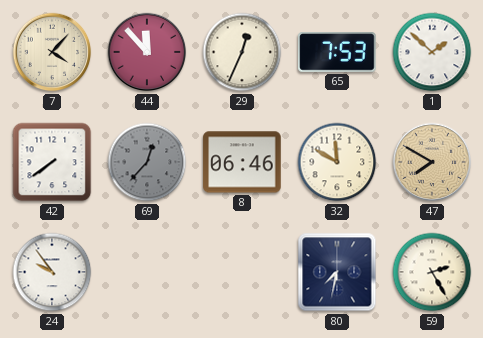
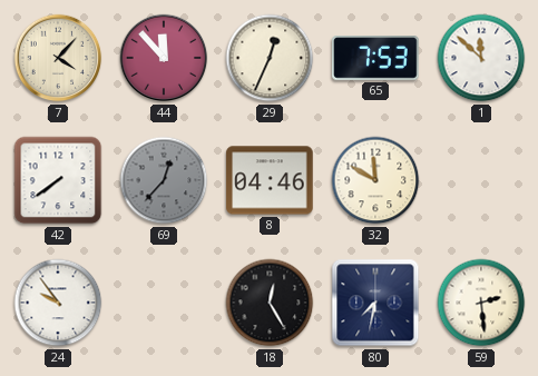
1: 1:52 -> 11:52
8: 06:46 -> 04:46
47: 7:50 -> none
18: none -> 12:25
59: 2:25 -> 2:29
